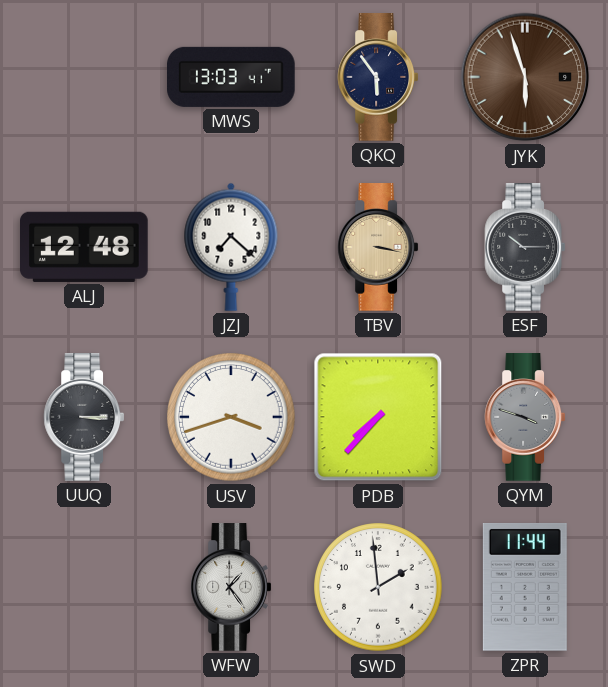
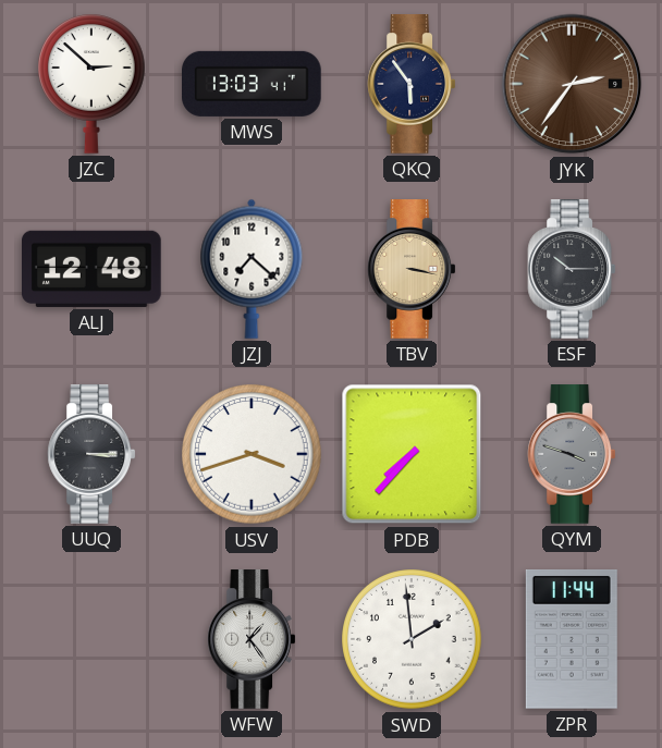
JZC: none -> 2:52
JYK: 5:57 -> 2:36
